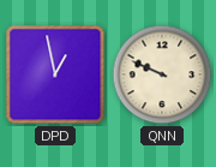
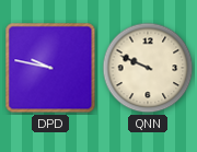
DPD: 12:58 -> 9:47
